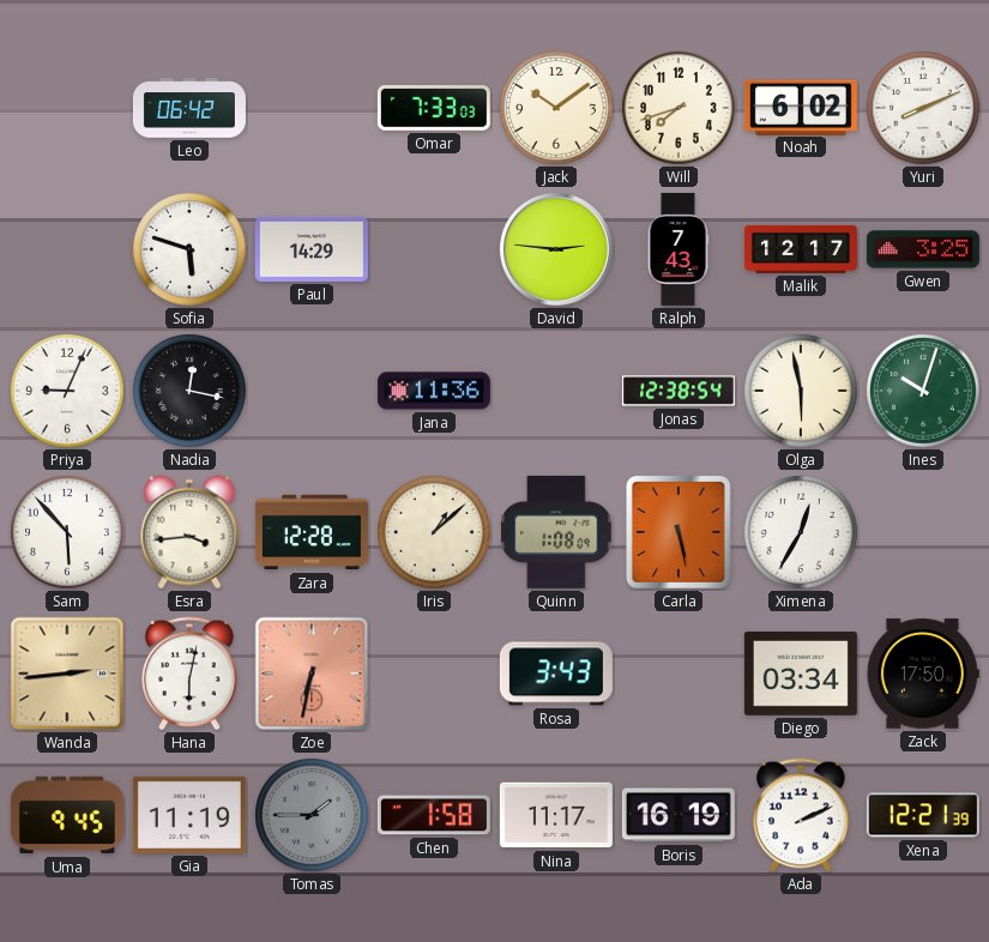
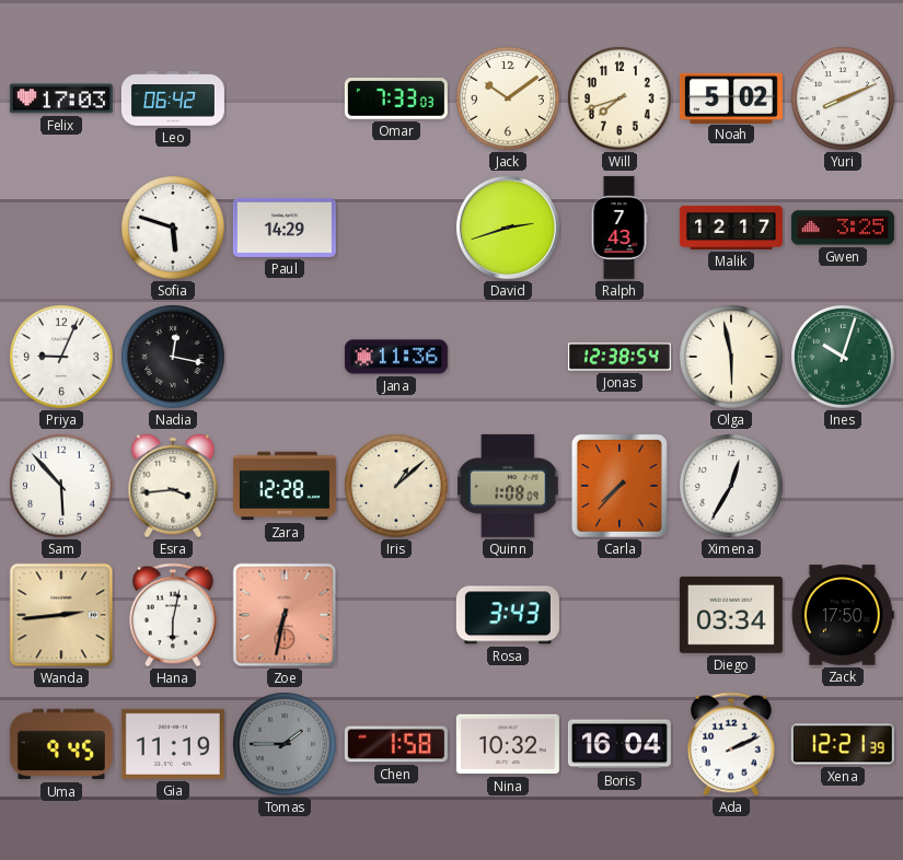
Felix: none -> 17:03
Noah: 6:02 -> 5:02
David: 2:46 -> 2:42
Carla: 5:28 -> 7:37
Nina: 11:17 -> 10:32
Boris: 16:19 -> 16:04
